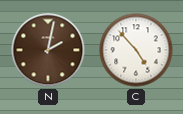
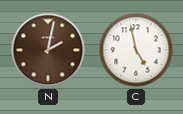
C: 4:53 -> 4:58
